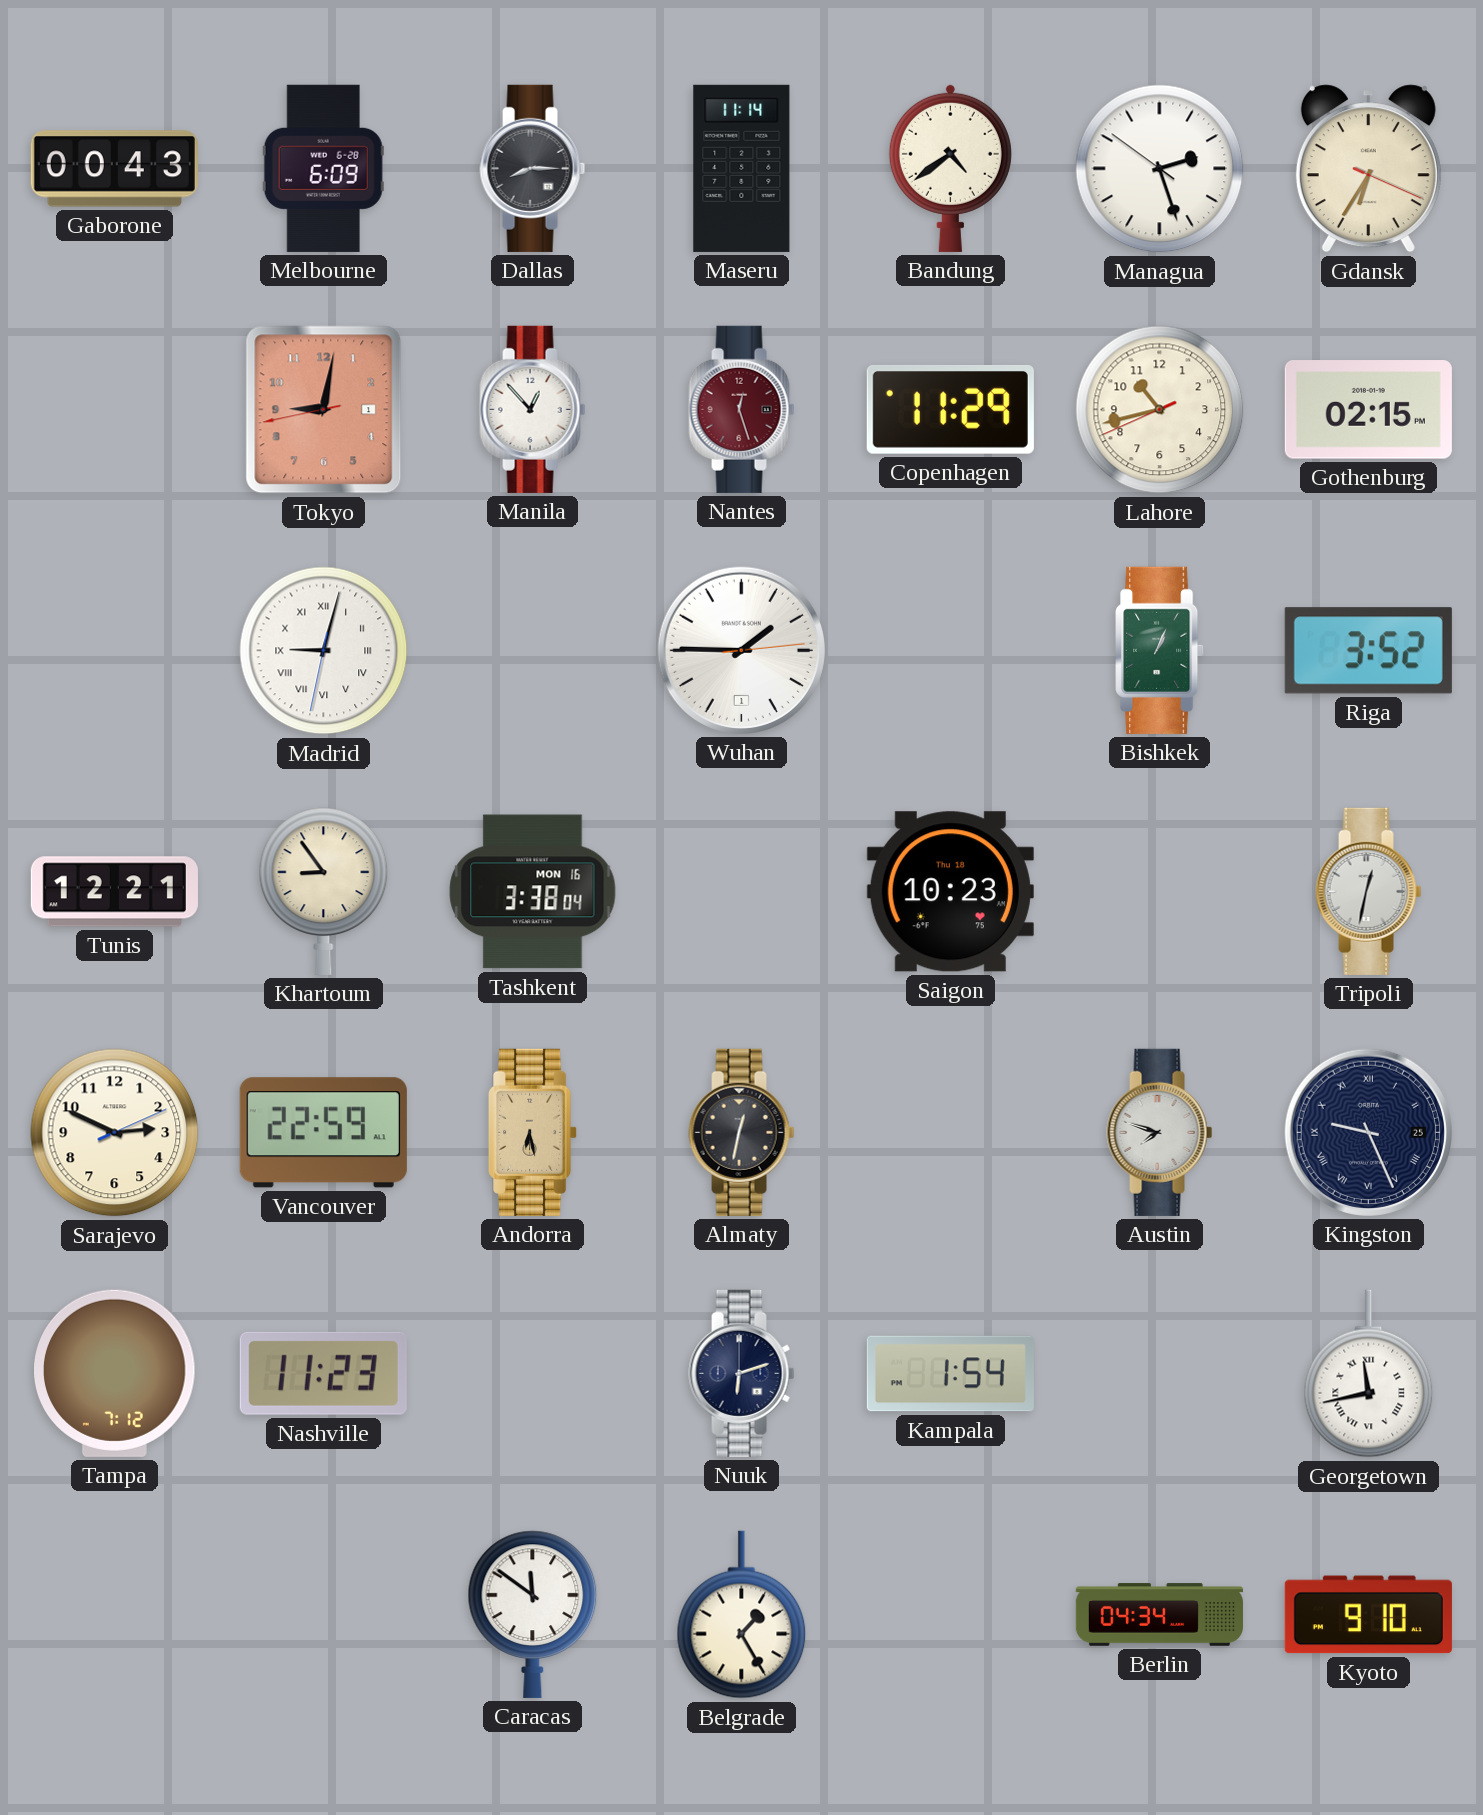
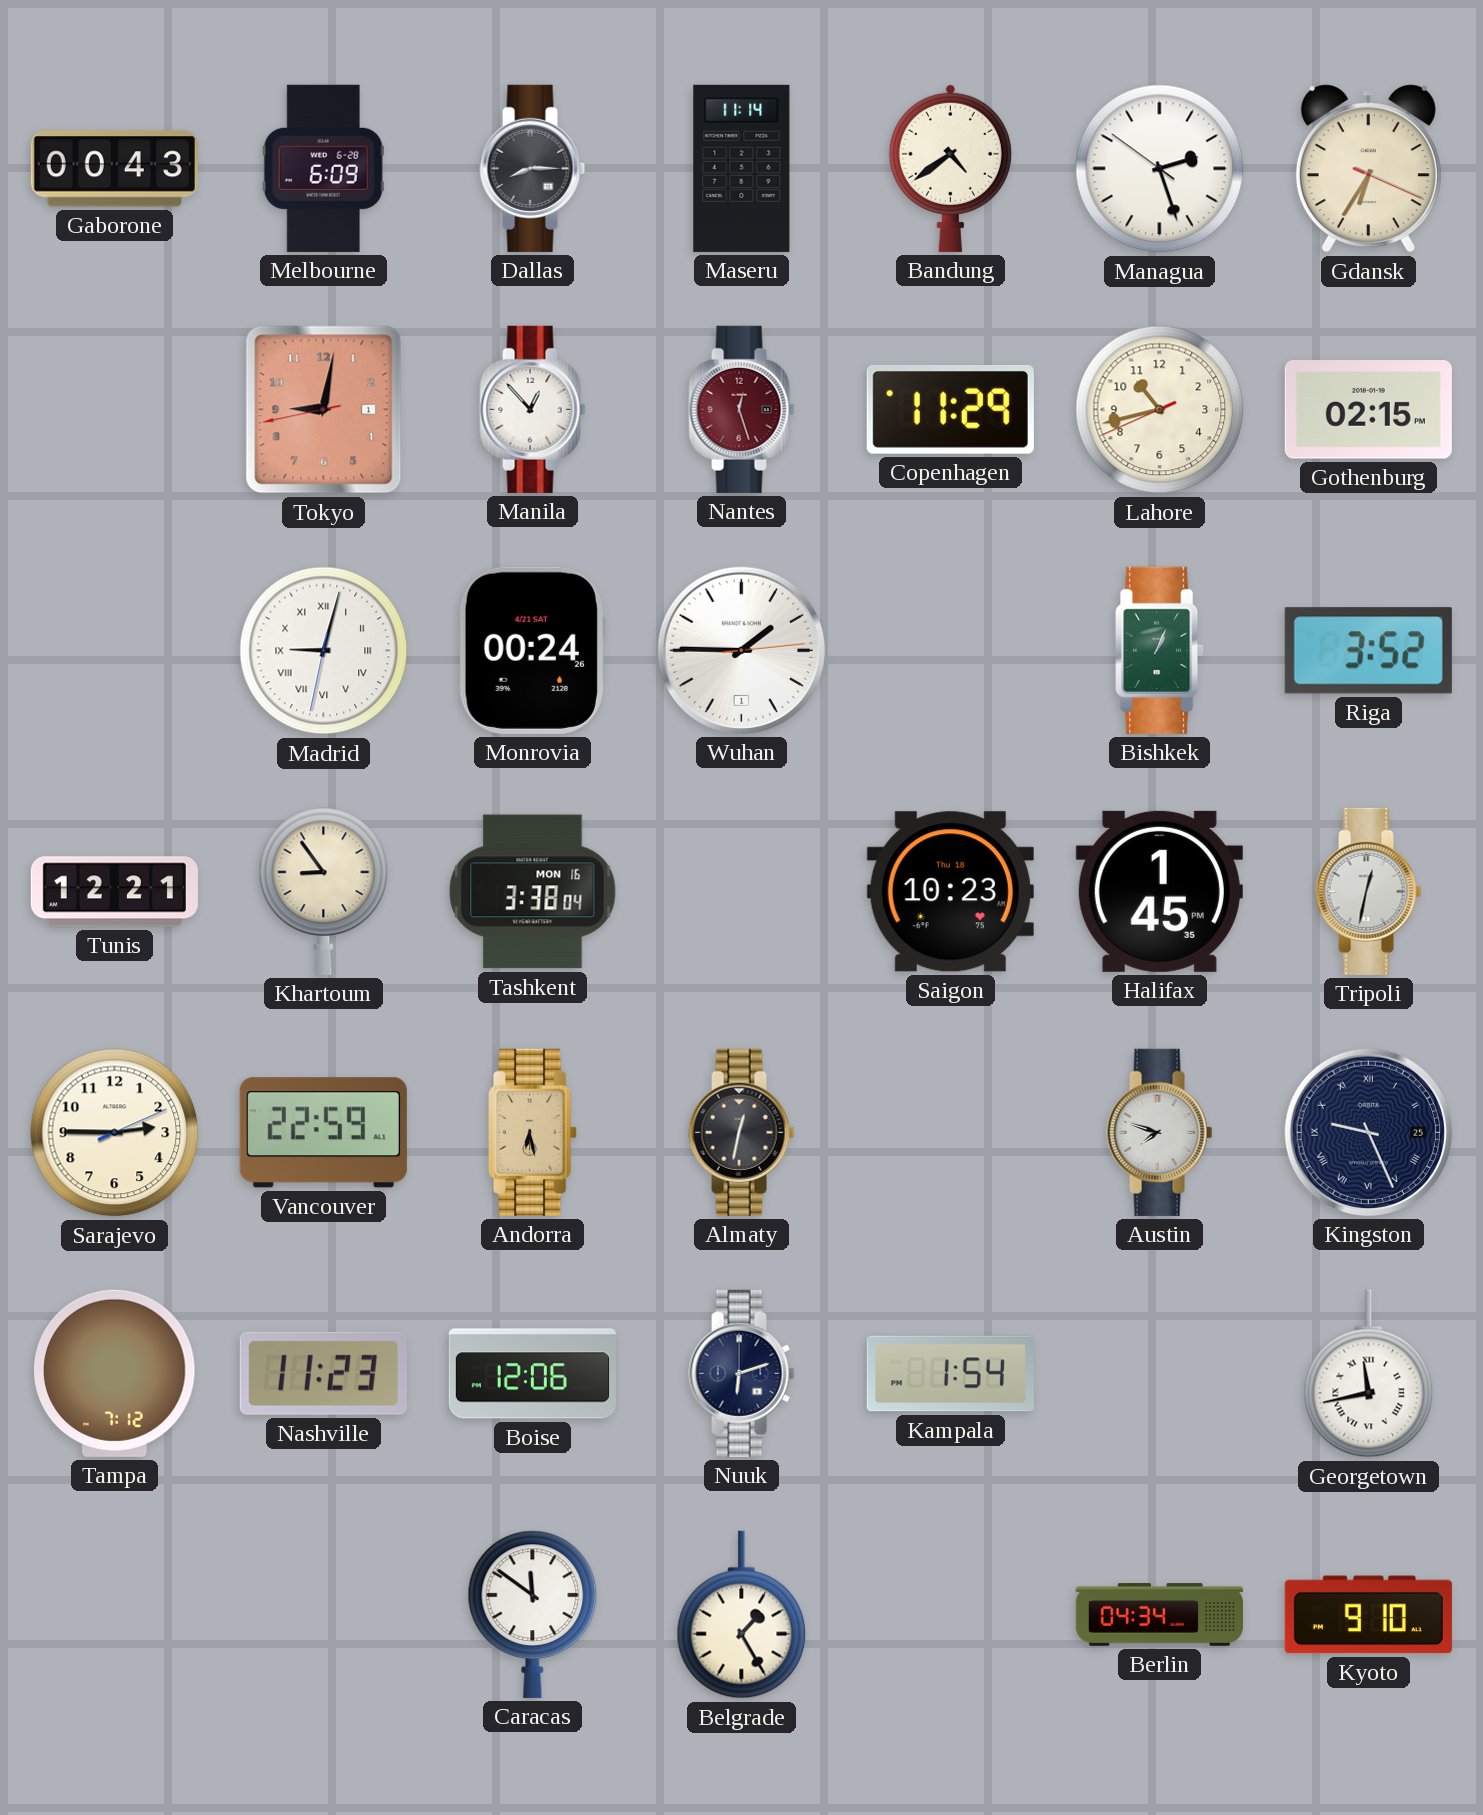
Monrovia: none -> 00:24
Halifax: none -> 1:45
Sarajevo: 2:49 -> 2:45
Boise: none -> 12:06
